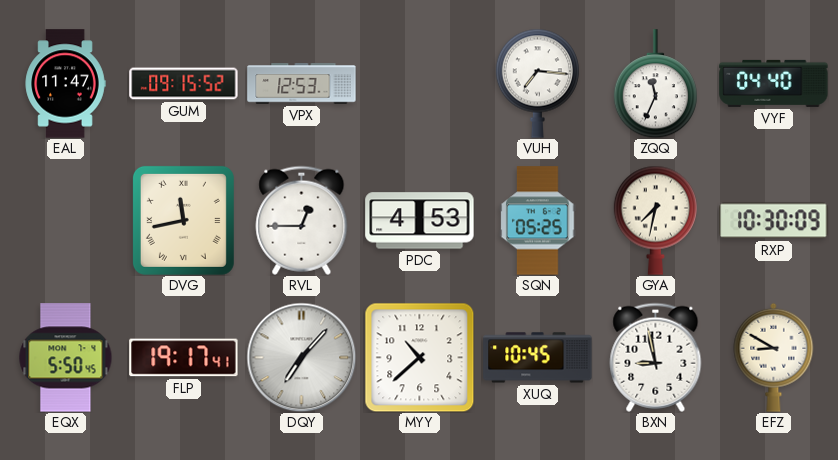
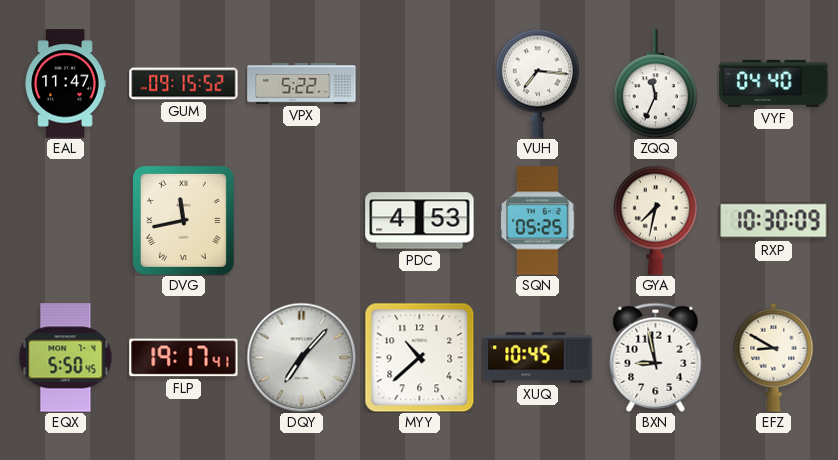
VPX: 12:53 -> 5:22
RVL: 12:45 -> none
